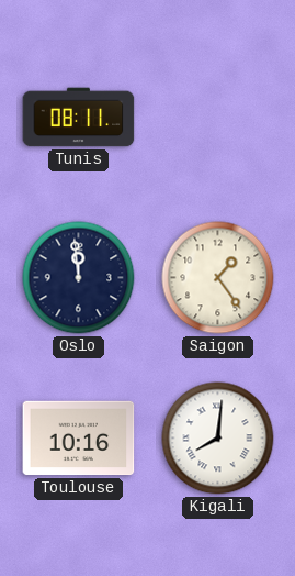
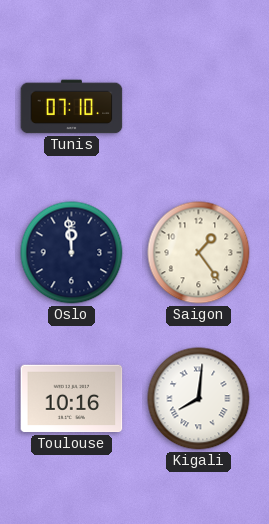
Tunis: 08:11 -> 07:10
